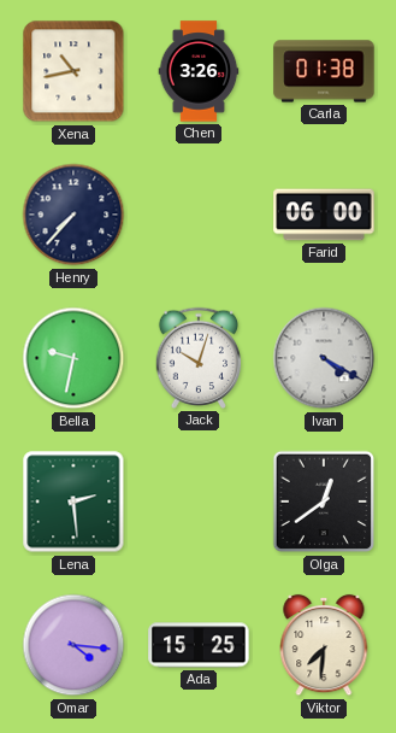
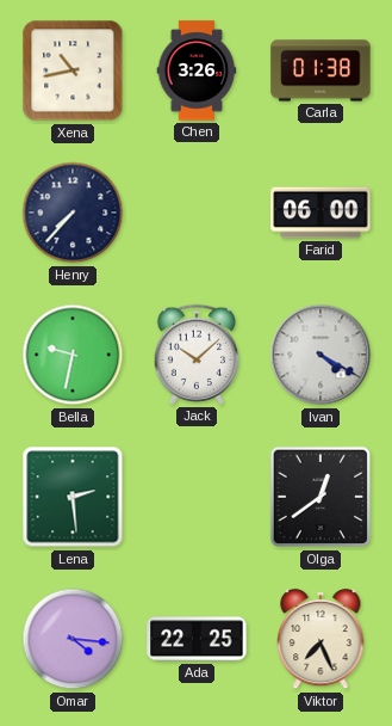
Jack: 10:03 -> 10:08
Ada: 15:25 -> 22:25
Viktor: 7:31 -> 7:26
